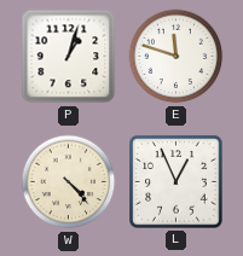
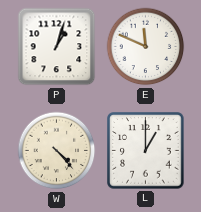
E: 11:48 -> 11:49
L: 12:56 -> 1:00
